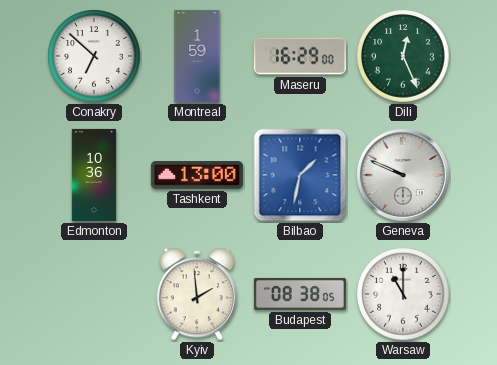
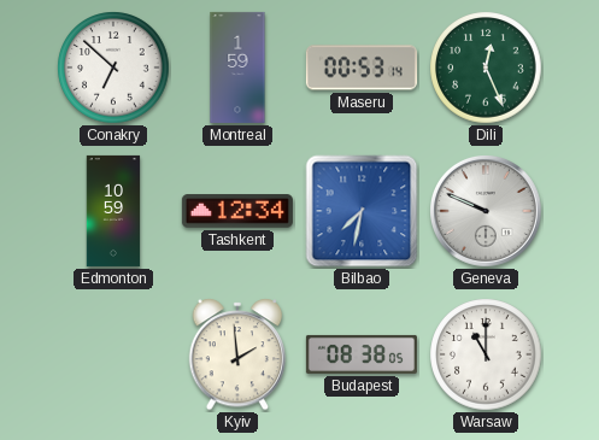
Maseru: 16:29 -> 00:53
Edmonton: 10:36 -> 10:59
Tashkent: 13:00 -> 12:34
Bilbao: 1:32 -> 7:32
